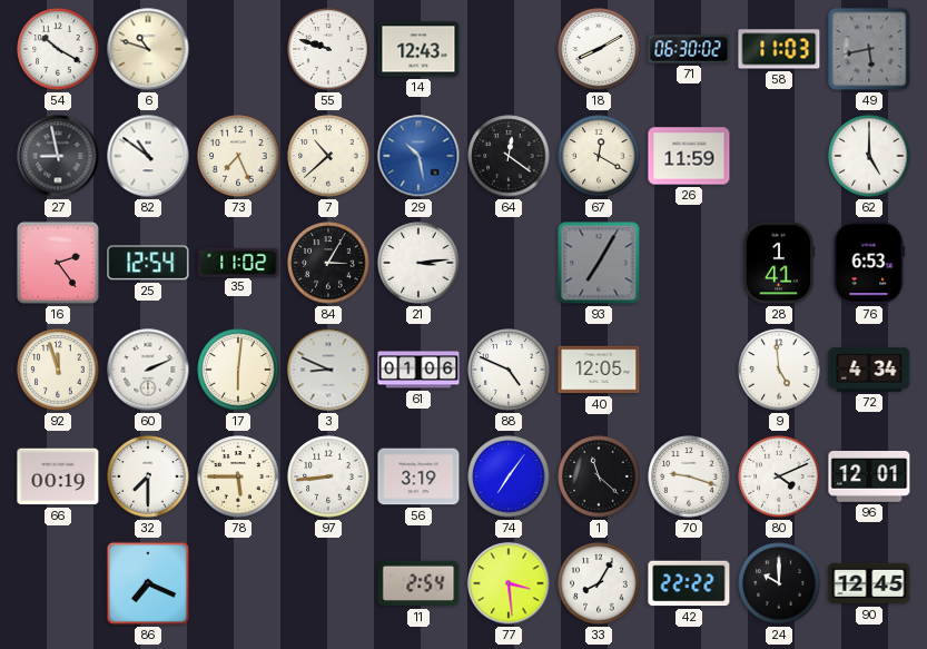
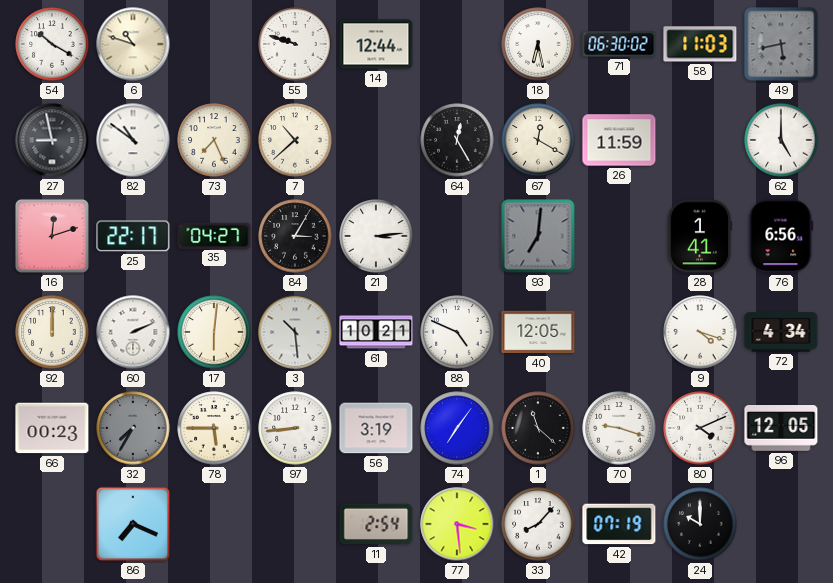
14: 12:43 -> 12:44
18: 8:10 -> 6:28
29: 10:28 -> none
64: 12:21 -> 12:25
16: 2:24 -> 12:12
25: 12:54 -> 22:17
35: 11:02 -> 04:27
93: 7:05 -> 7:01
76: 6:53 -> 6:56
92: 11:57 -> 12:00
3: 8:49 -> 10:29
61: 01:06 -> 10:21
9: 4:59 -> 4:18
66: 00:19 -> 00:23
32: 7:30 -> 7:35
32 dial: white -> grey
96: 12:01 -> 12:05
33: 8:05 -> 8:07
42: 22:22 -> 07:19
90: 12:45 -> none
